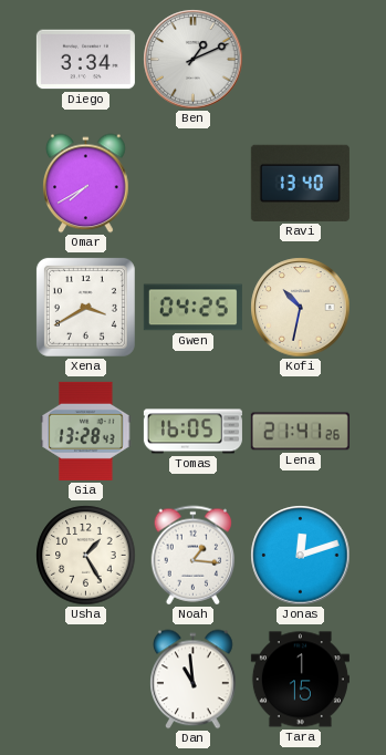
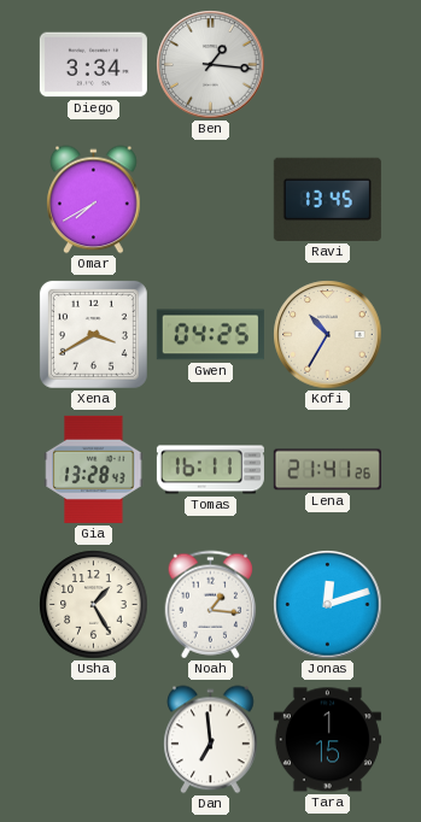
Ben: 1:11 -> 1:16
Ravi: 13:40 -> 13:45
Kofi: 10:32 -> 10:35
Tomas: 16:05 -> 16:11
Dan: 10:59 -> 6:59
